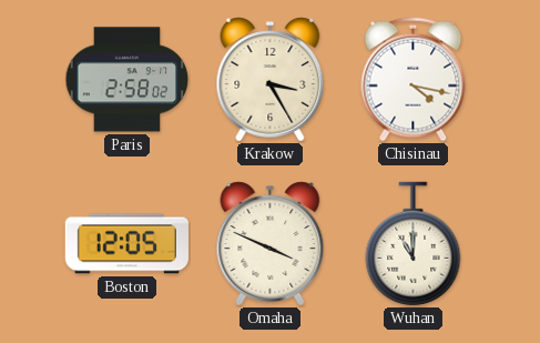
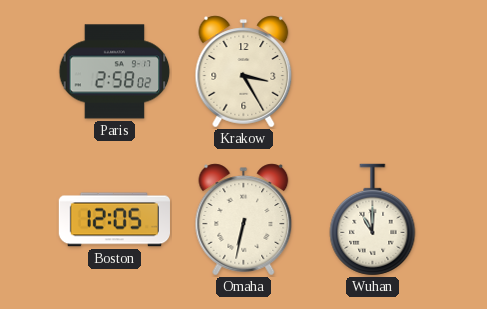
Chisinau: 4:17 -> none
Omaha: 3:49 -> 6:32
